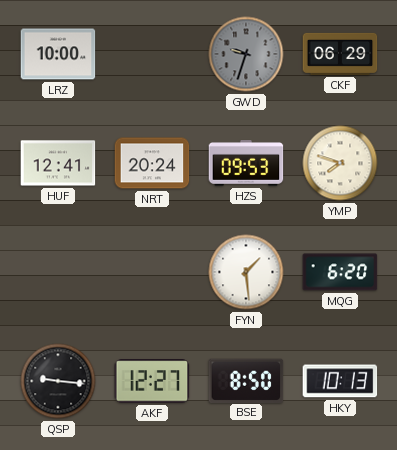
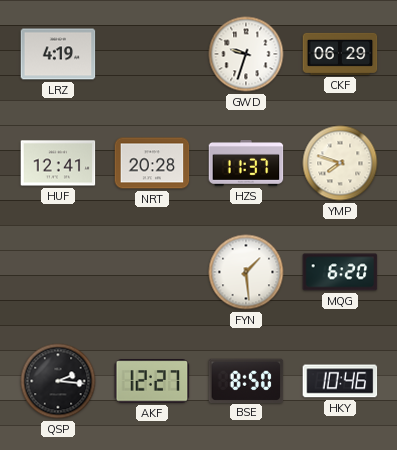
LRZ: 10:00 -> 4:19
GWD dial: grey -> white
NRT: 20:24 -> 20:28
HZS: 09:53 -> 11:37
QSP: 9:16 -> 2:16
HKY: 10:13 -> 10:46
